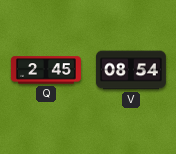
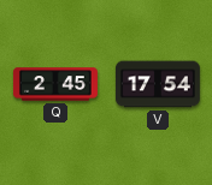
V: 08:54 -> 17:54
